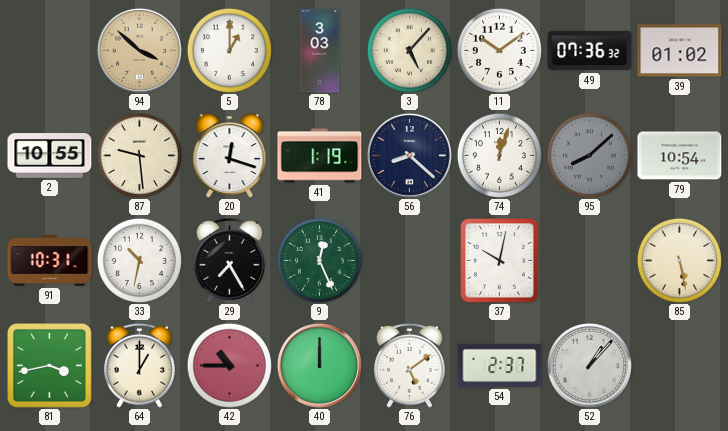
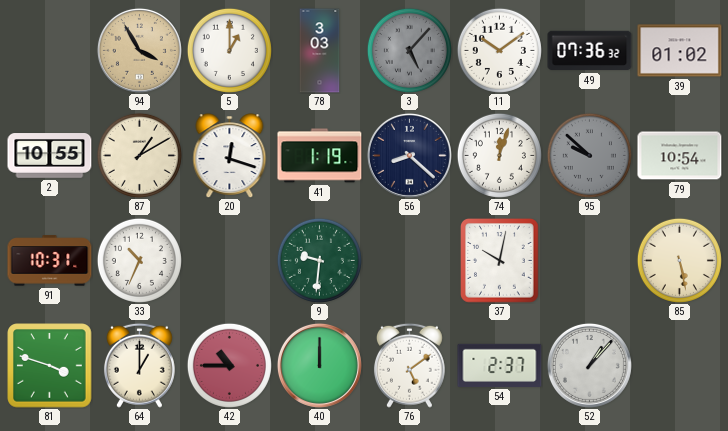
94: 3:52 -> 3:55
3 dial: cream -> grey
87: 9:29 -> 1:10
95: 8:08 -> 9:52
33: 10:32 -> 10:34
29: 7:25 -> none
9: 12:26 -> 9:31
81: 3:43 -> 3:48
